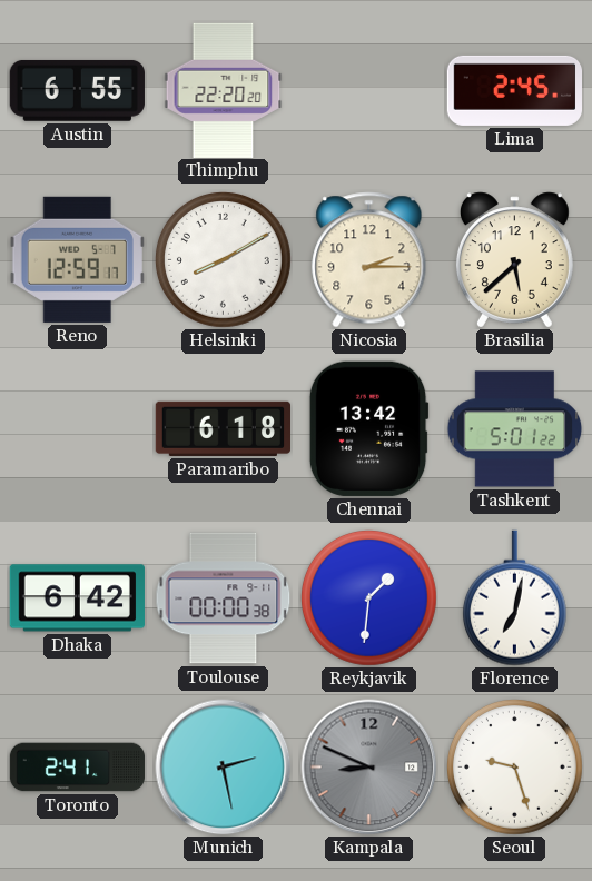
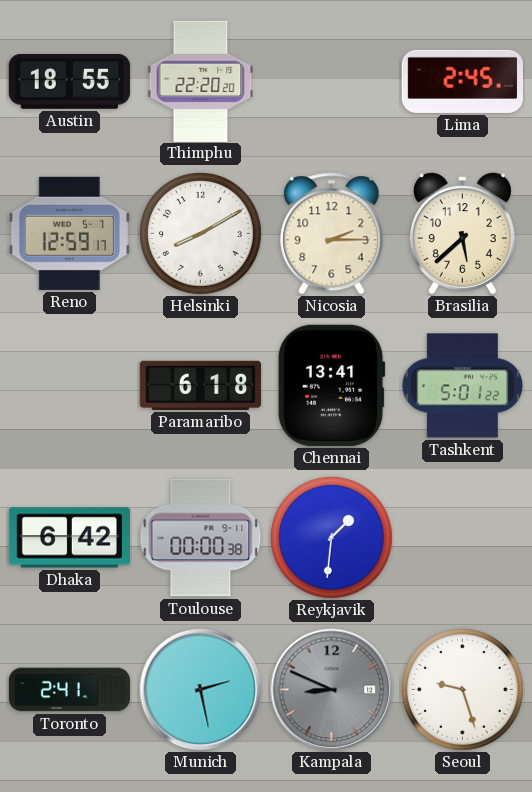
Austin: 6:55 -> 18:55
Chennai: 13:42 -> 13:41
Florence: 7:02 -> none
